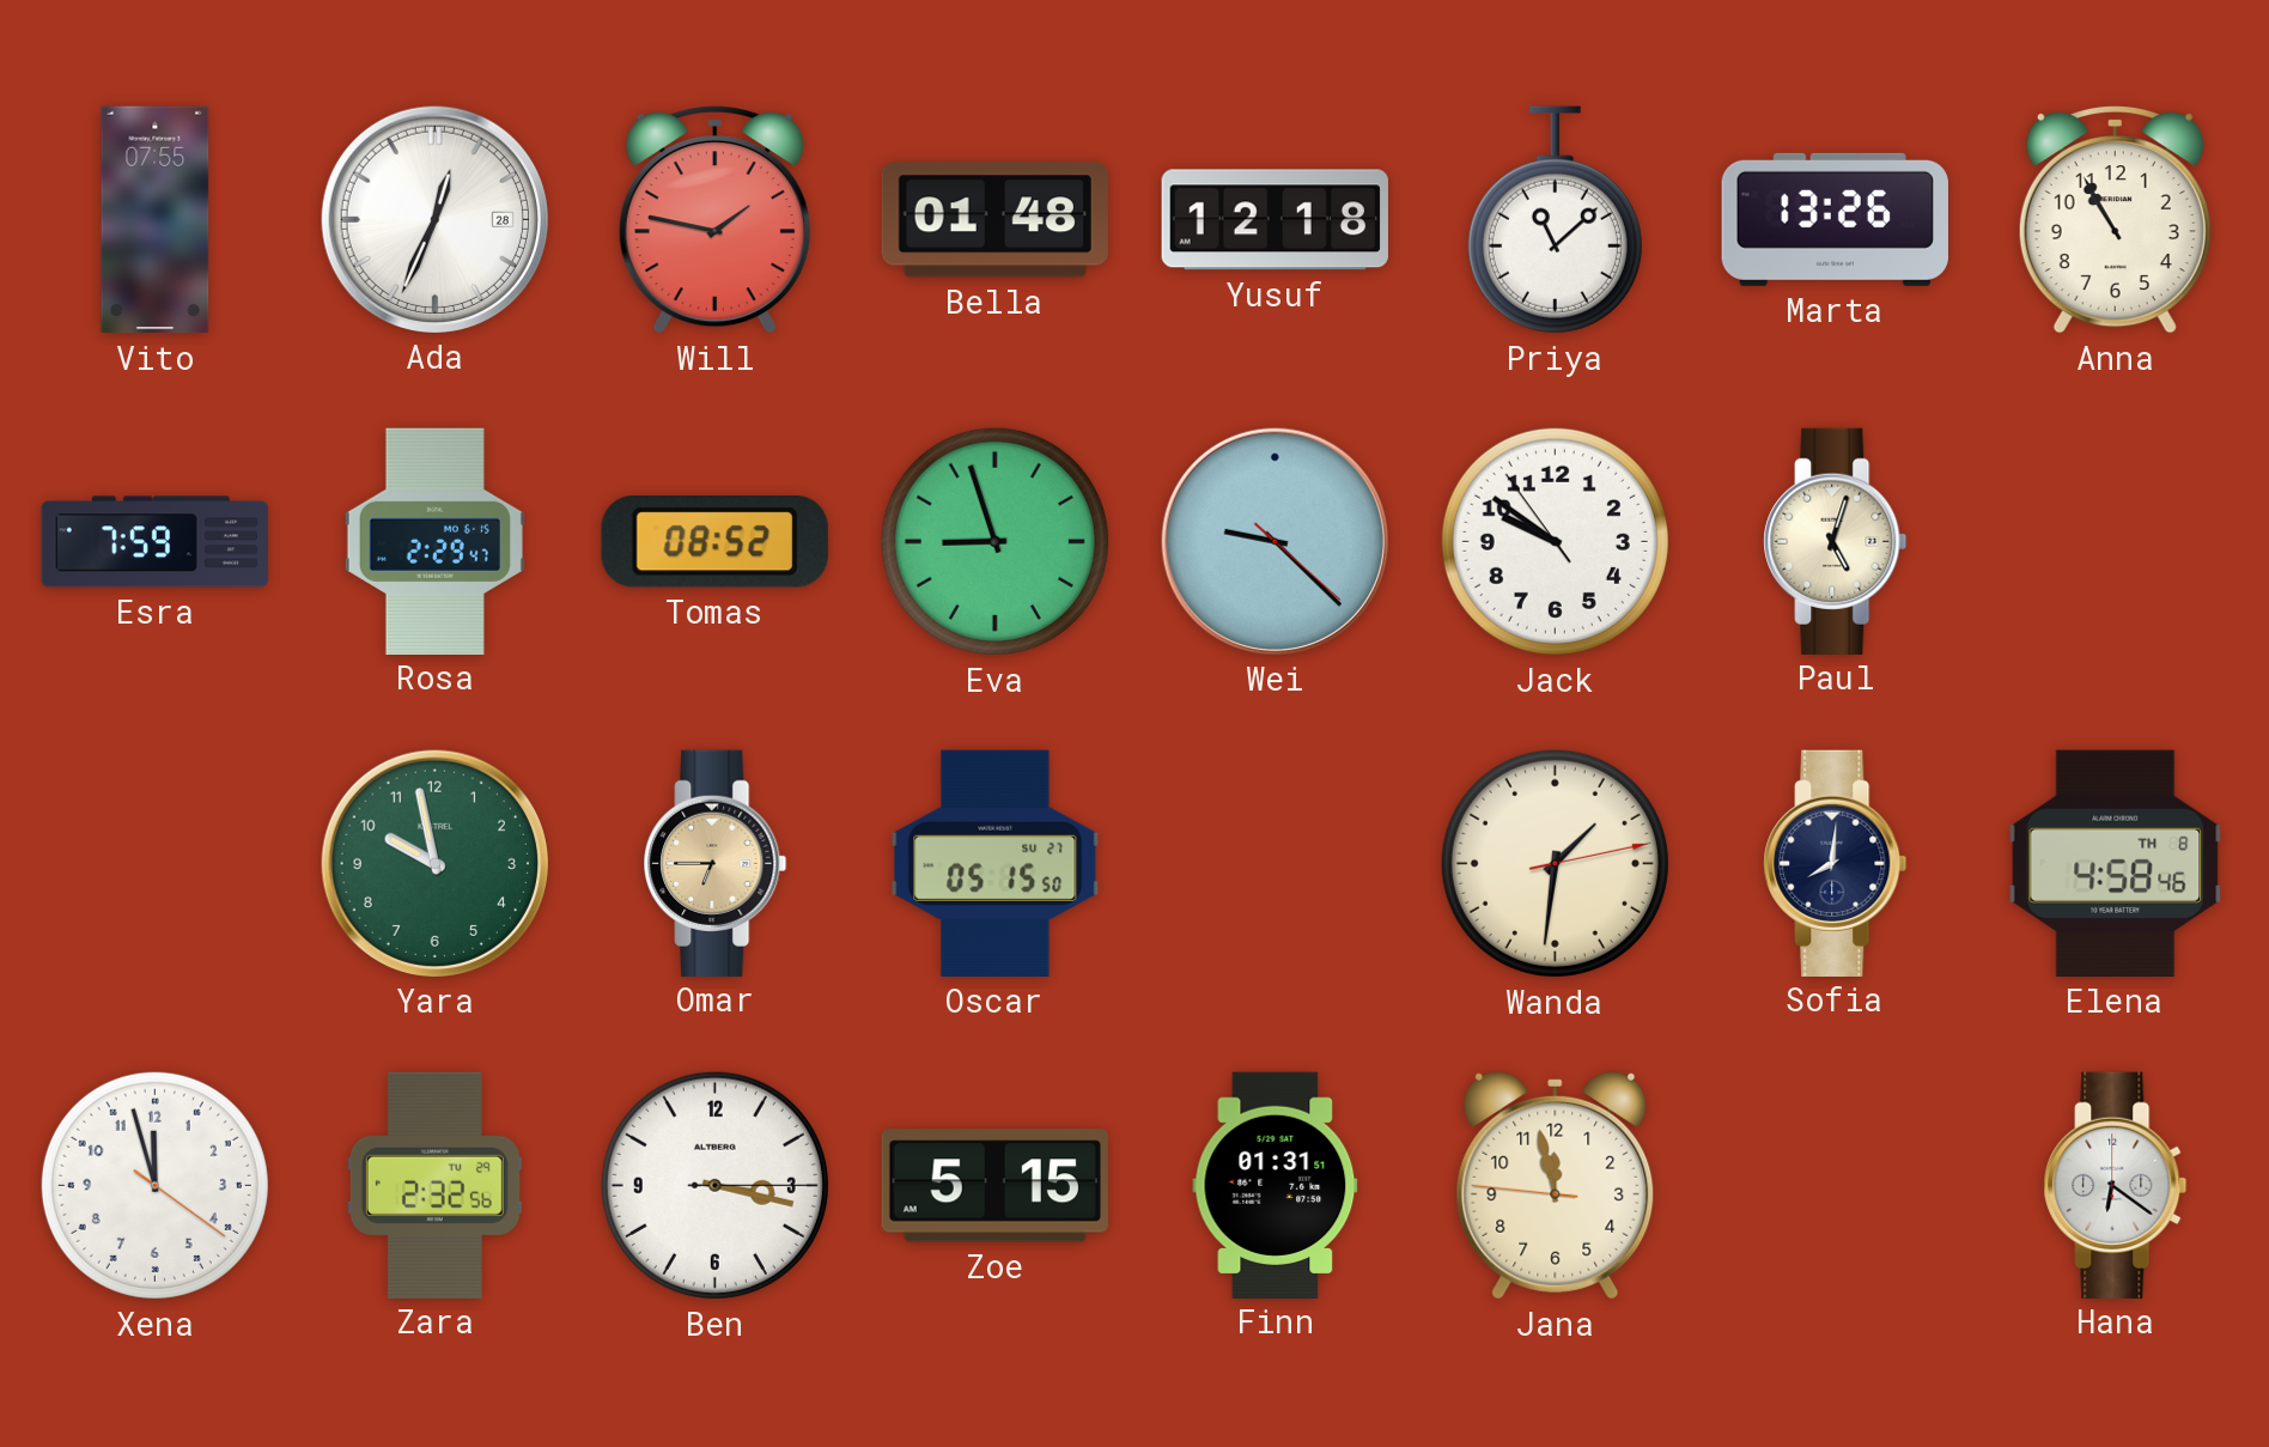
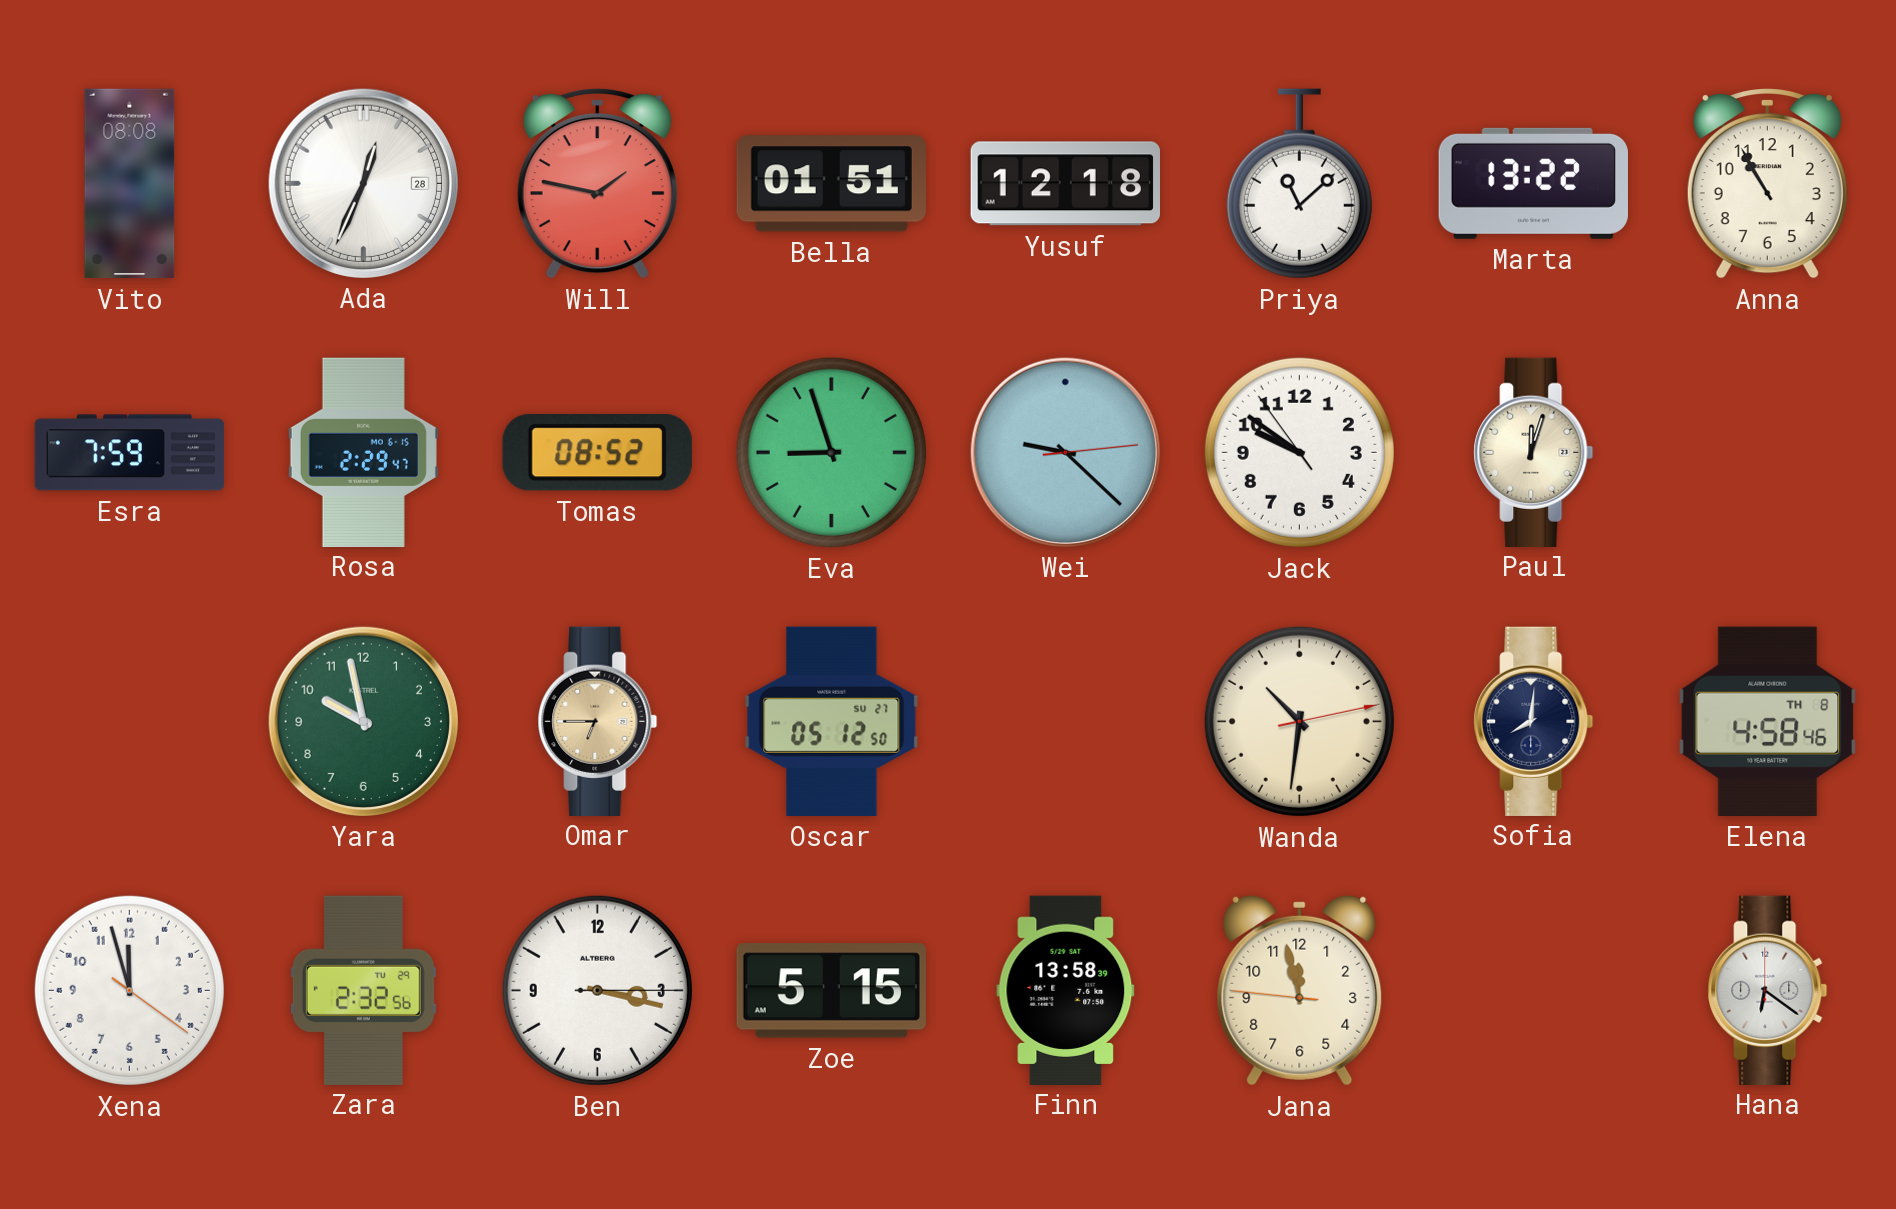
Vito: 07:55 -> 08:08
Bella: 01:48 -> 01:51
Marta: 13:26 -> 13:22
Wei: 9:22:22 -> 9:22:14
Paul: 5:03 -> 12:03
Oscar: 05:15 -> 05:12
Wanda: 1:31 -> 10:31
Finn: 01:31 -> 13:58
